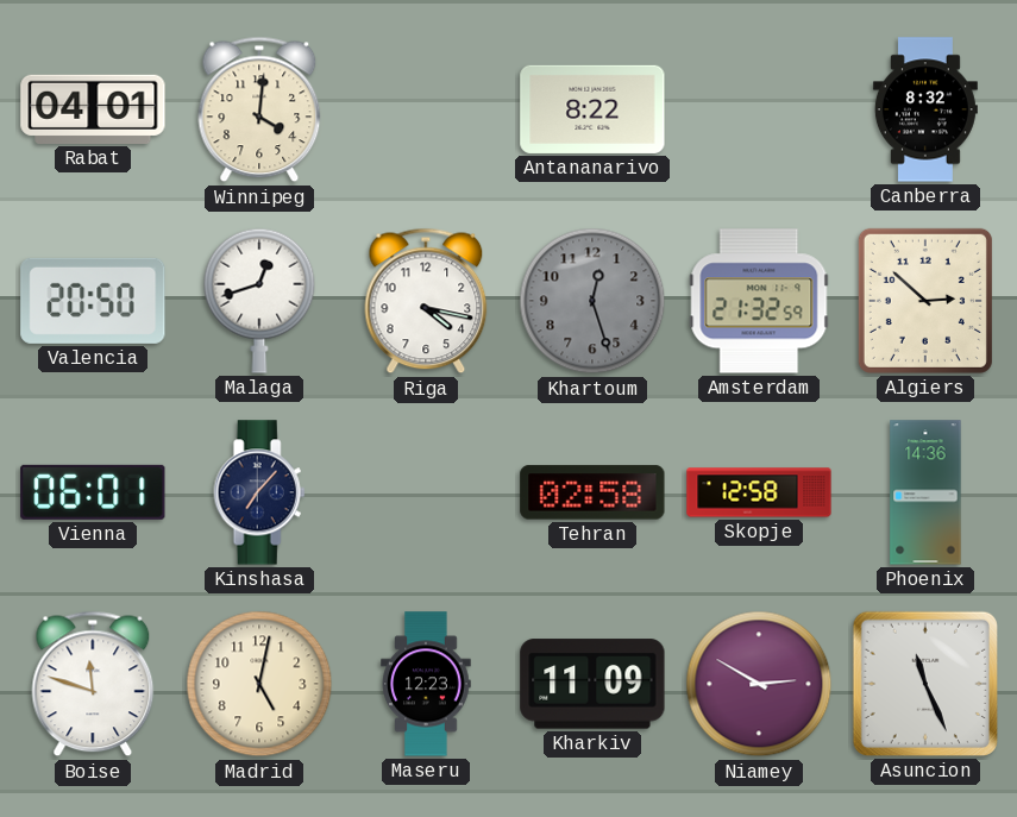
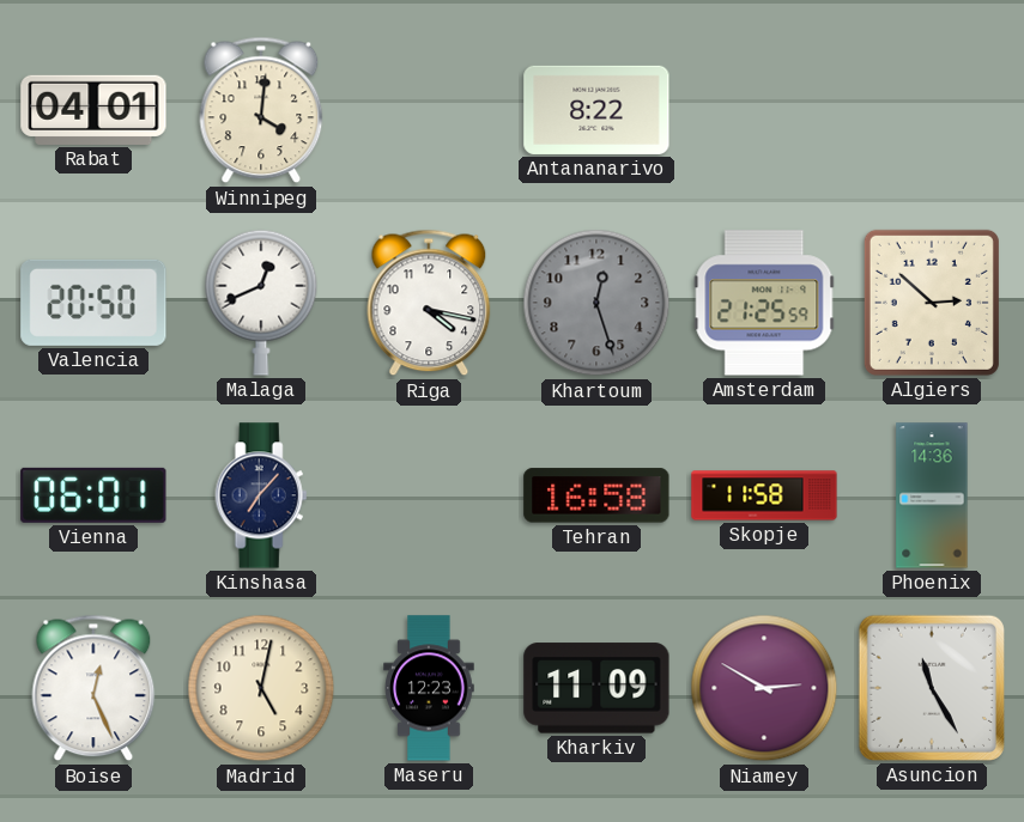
Canberra: 8:32 -> none
Malaga: 12:42 -> 12:41
Amsterdam: 21:32 -> 21:25
Tehran: 02:58 -> 16:58
Skopje: 12:58 -> 11:58
Boise: 11:48 -> 12:26
Asuncion: 11:26 -> 11:25
